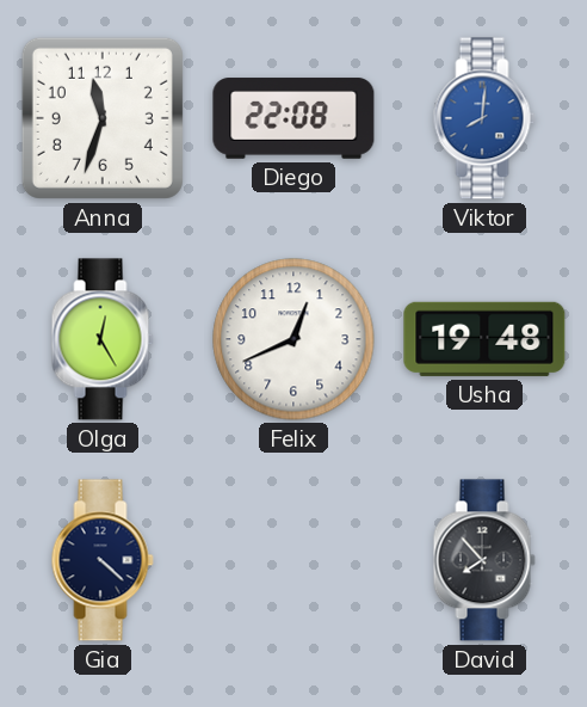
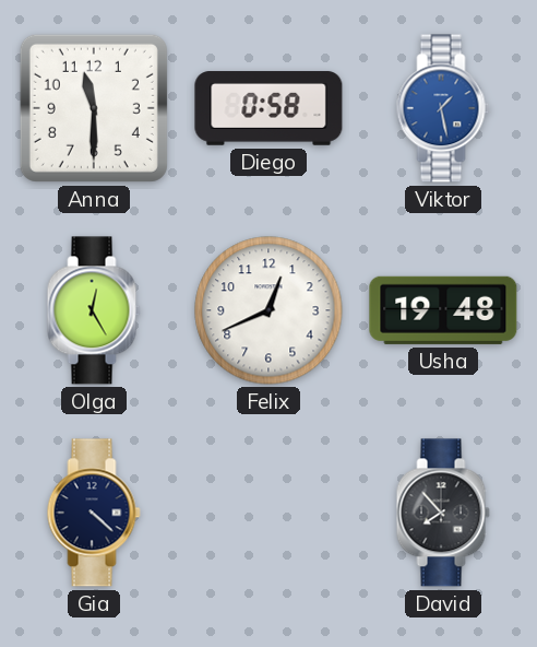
Anna: 11:33 -> 11:30
Diego: 22:08 -> 0:58
Viktor: 8:01 -> 1:28
